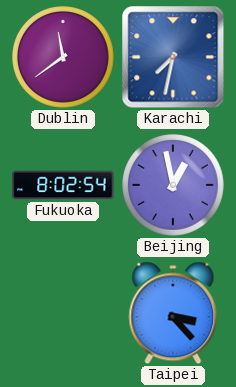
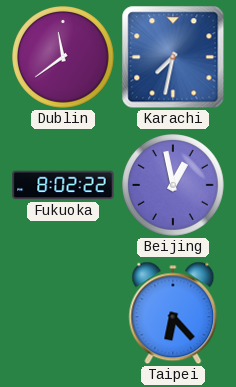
Fukuoka: 8:02:54 -> 8:02:22
Taipei: 3:23 -> 6:23
